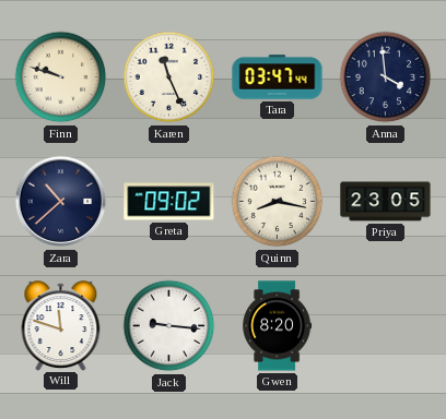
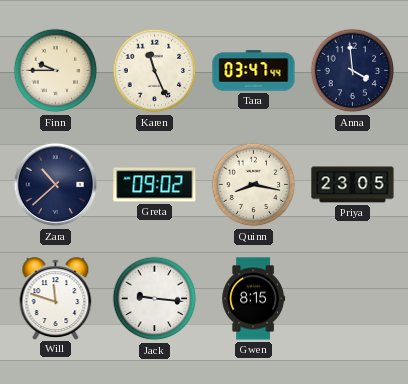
Finn: 9:48 -> 9:45
Gwen: 8:20 -> 8:15
